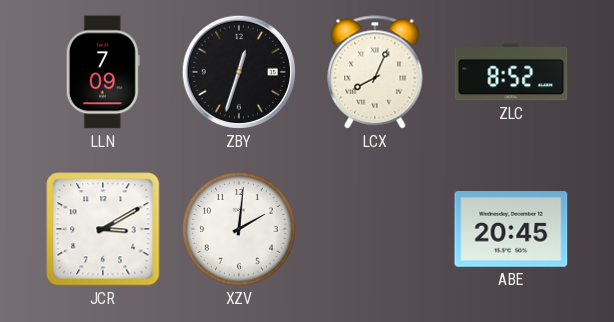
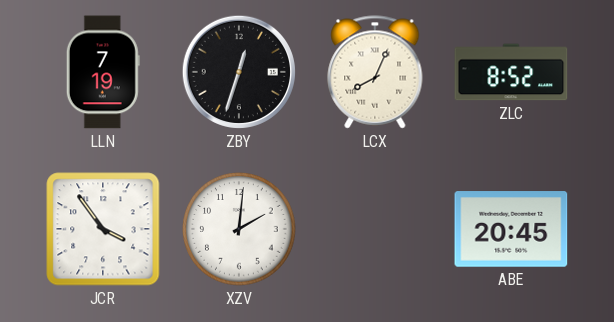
LLN: 7:09 -> 7:19
JCR: 3:10 -> 3:54
